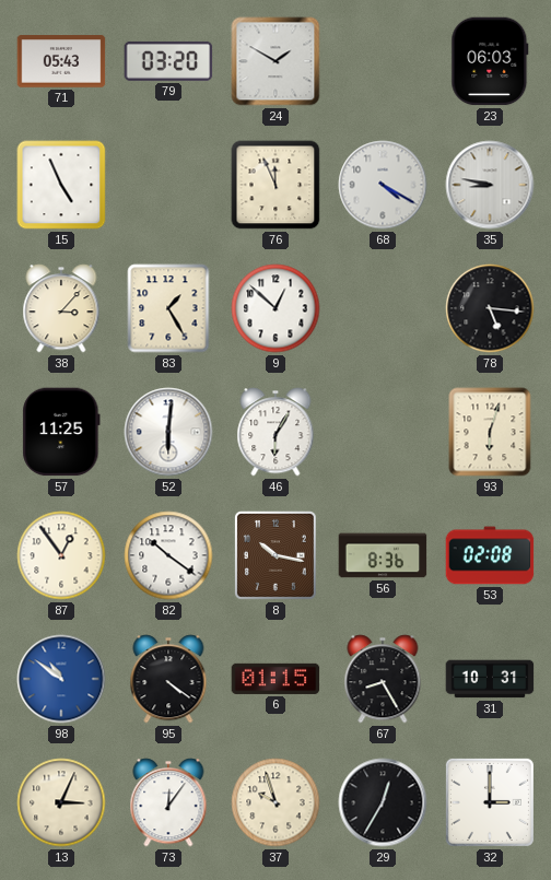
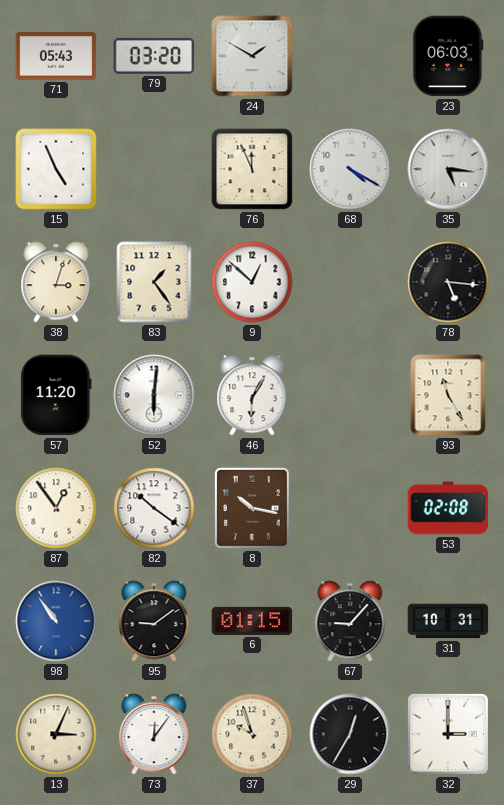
35: 8:47 -> 5:16
38: 3:07 -> 3:03
83: 1:25 -> 1:24
57: 11:25 -> 11:20
93: 6:03 -> 11:25
56: 8:36 -> none
98: 10:51 -> 10:54
95: 4:21 -> 9:09
67: 8:25 -> 9:07
